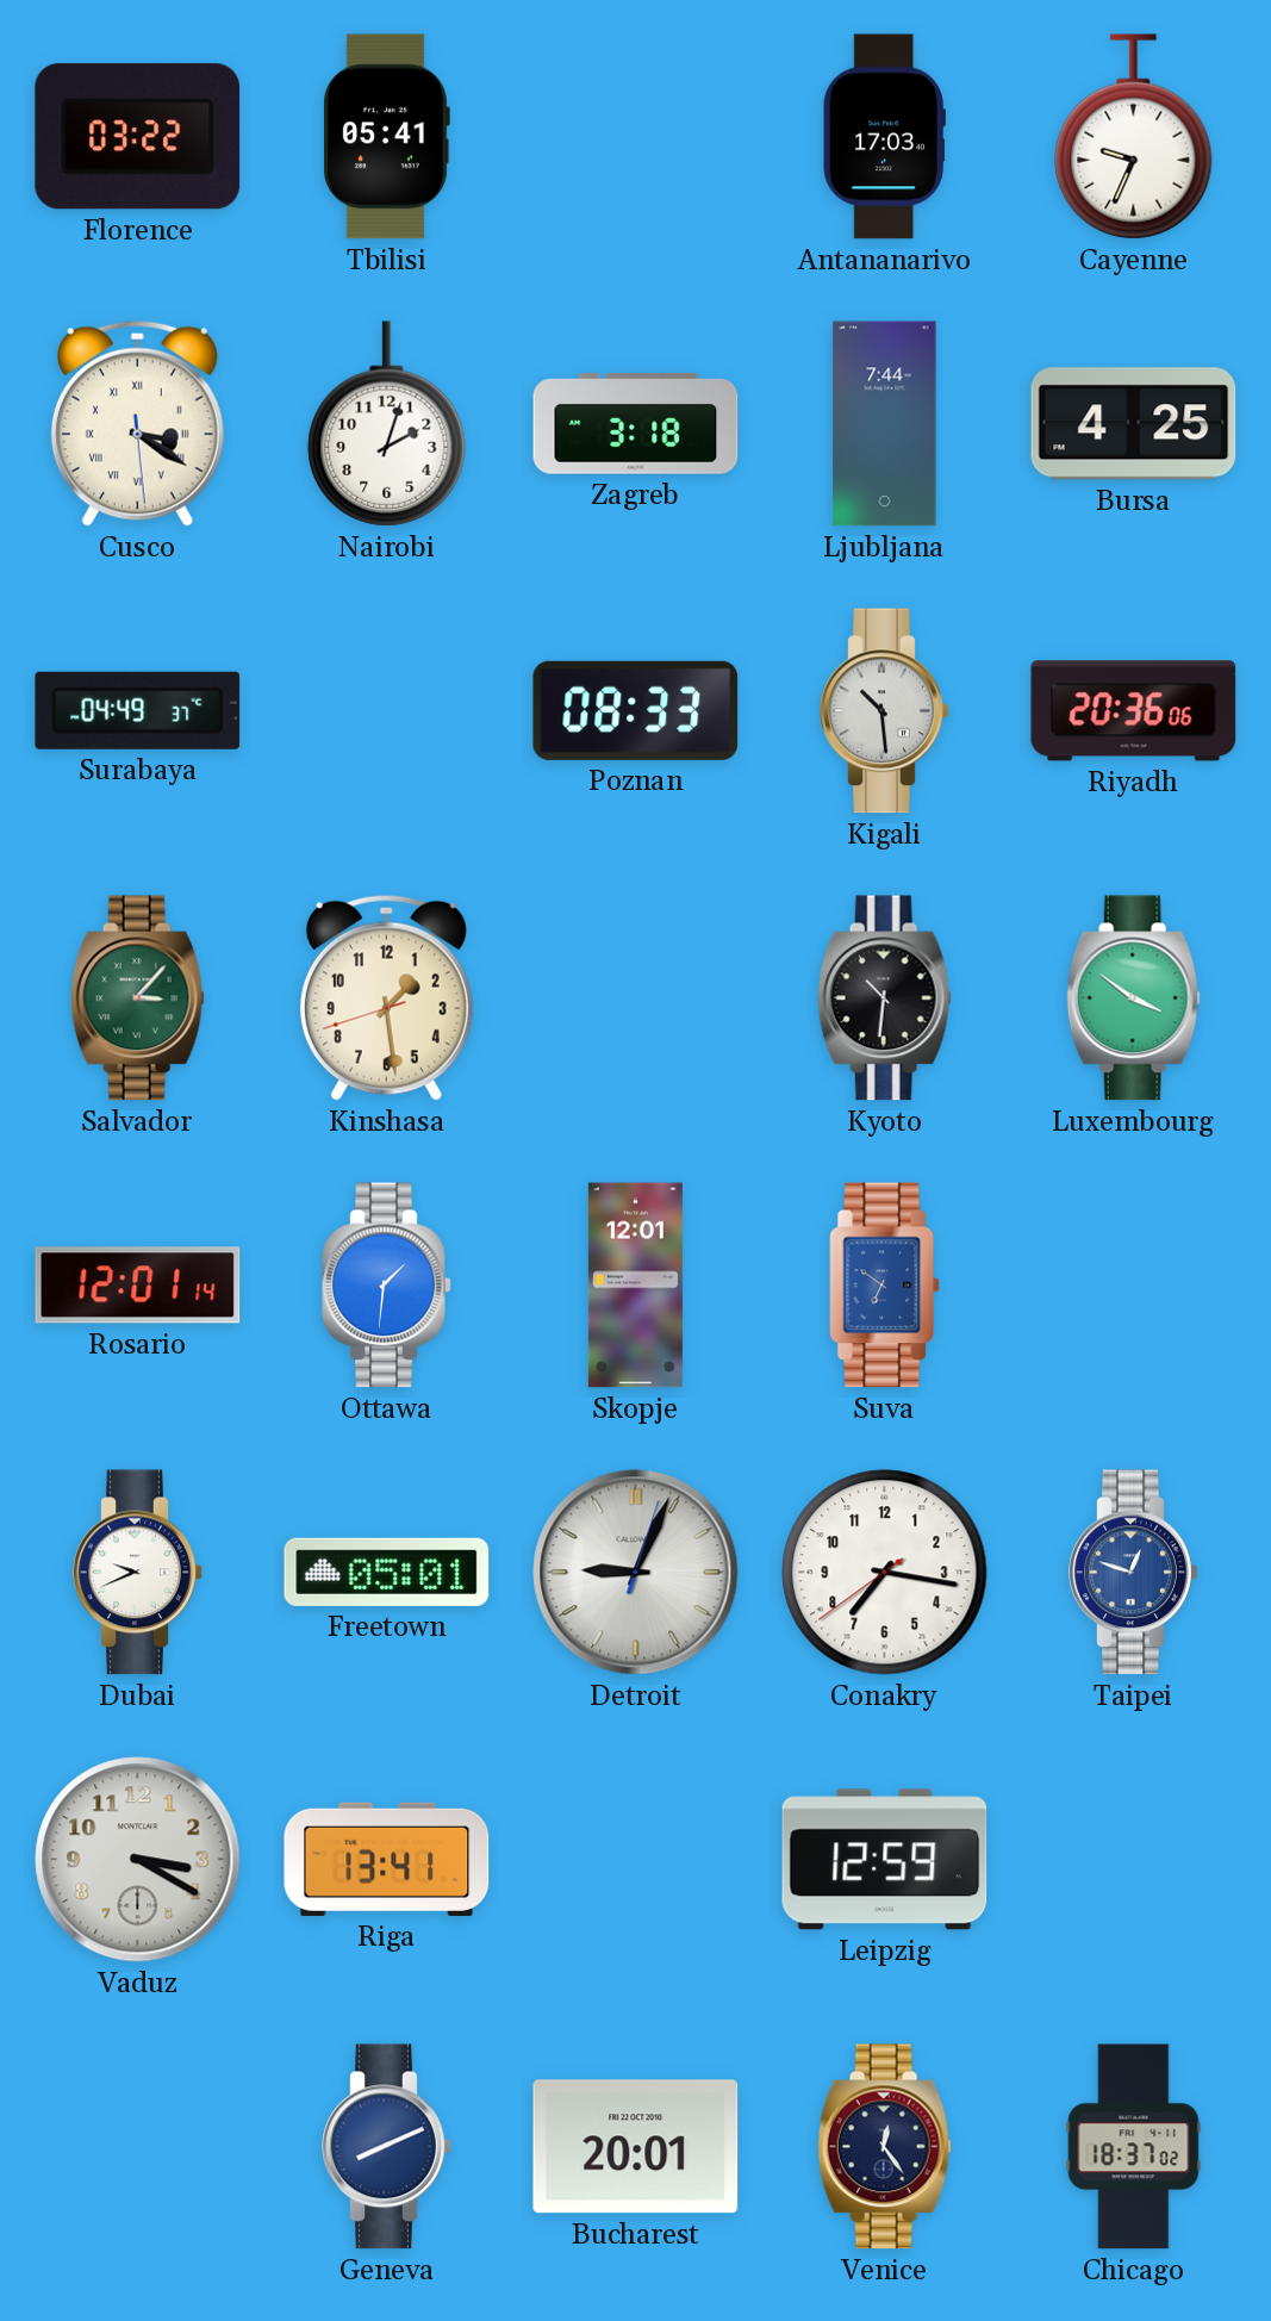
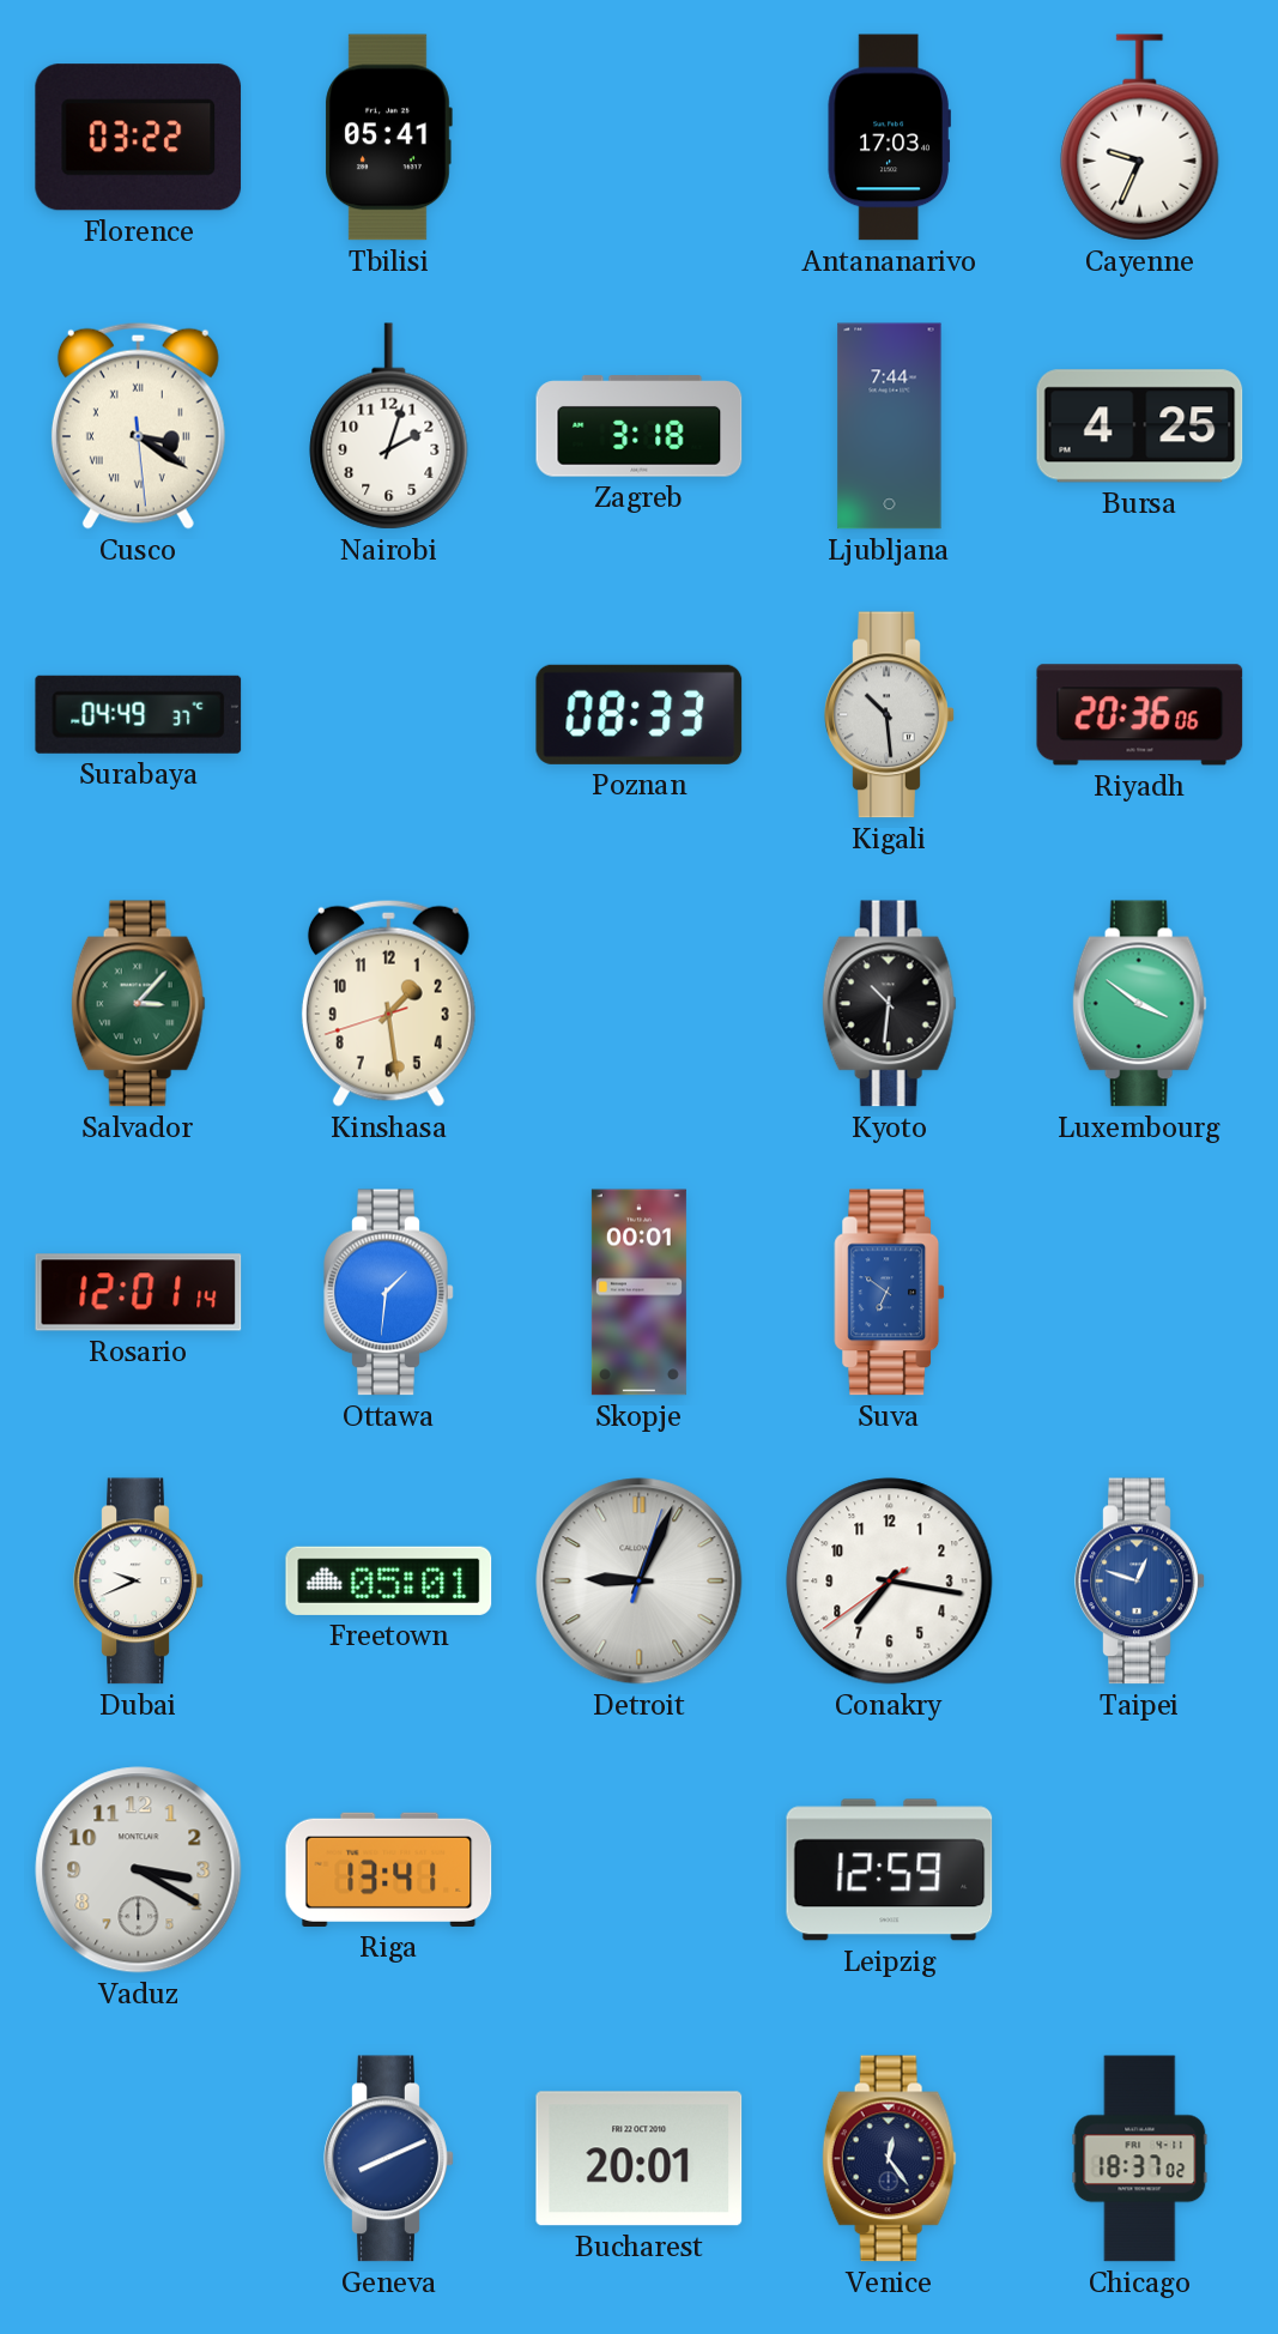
Skopje: 12:01 -> 00:01
